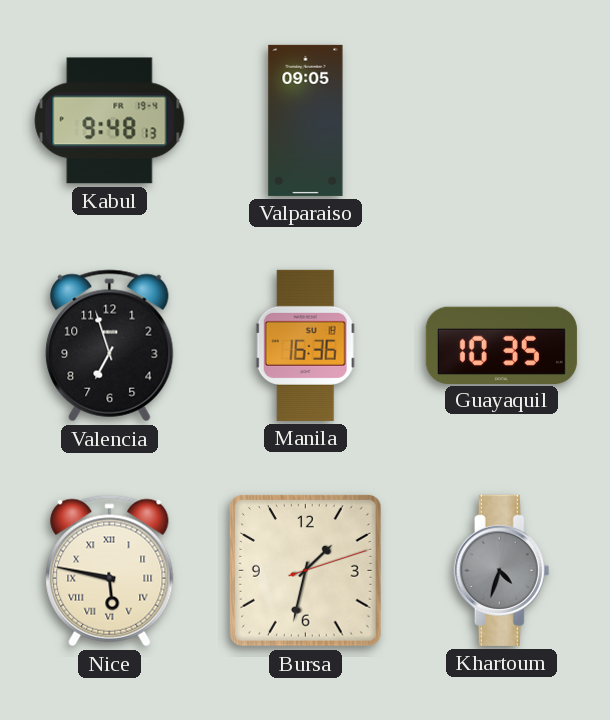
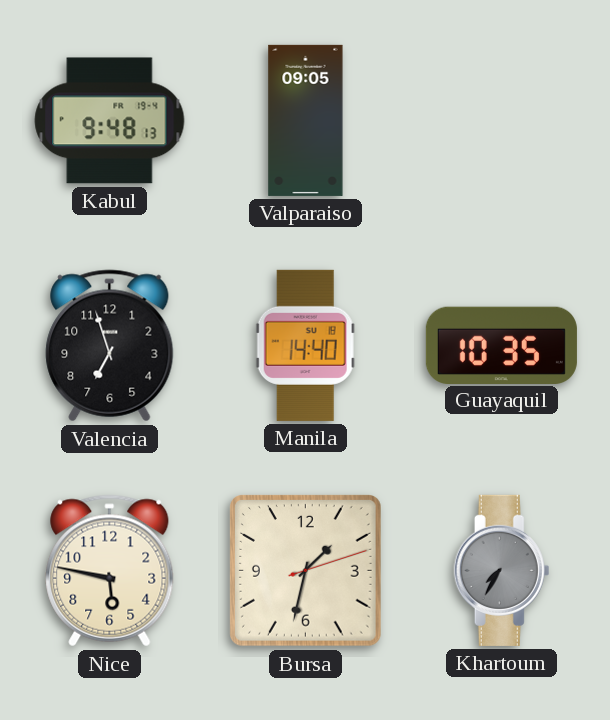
Manila: 16:36 -> 14:40
Nice numerals: Roman -> Arabic
Khartoum: 4:33 -> 7:35
